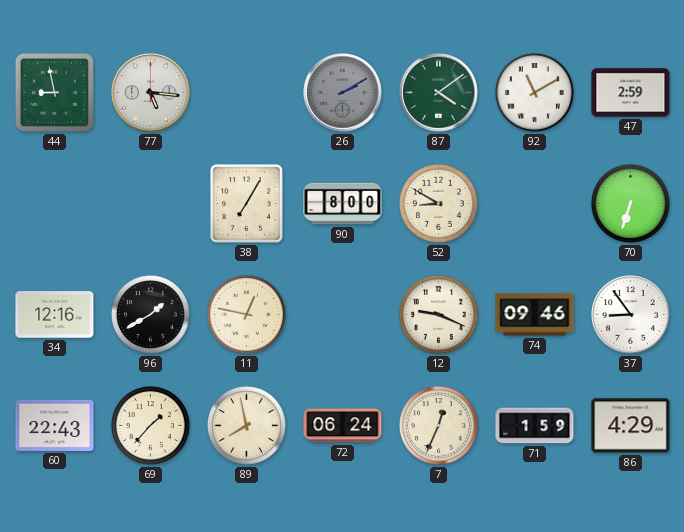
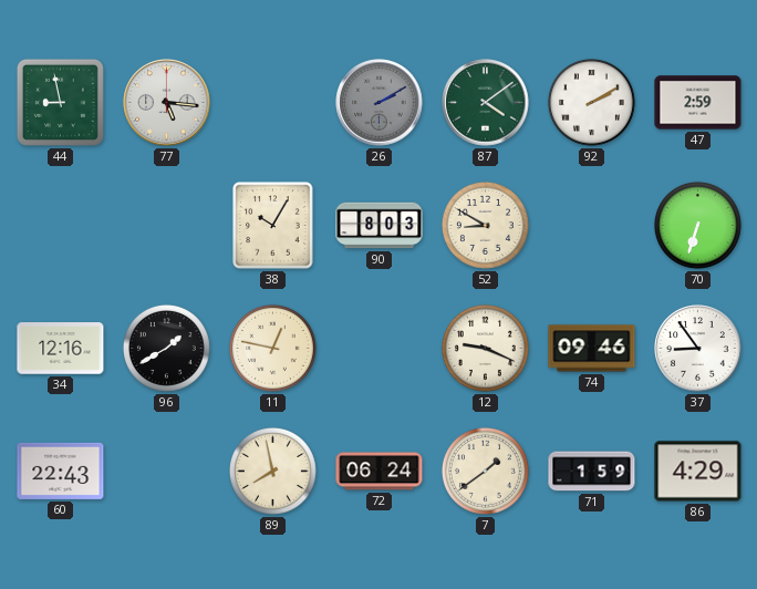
92: 11:10 -> 2:10
38: 7:05 -> 10:05
90: 8:00 -> 8:03
69: 1:37 -> none
7: 12:34 -> 1:39
